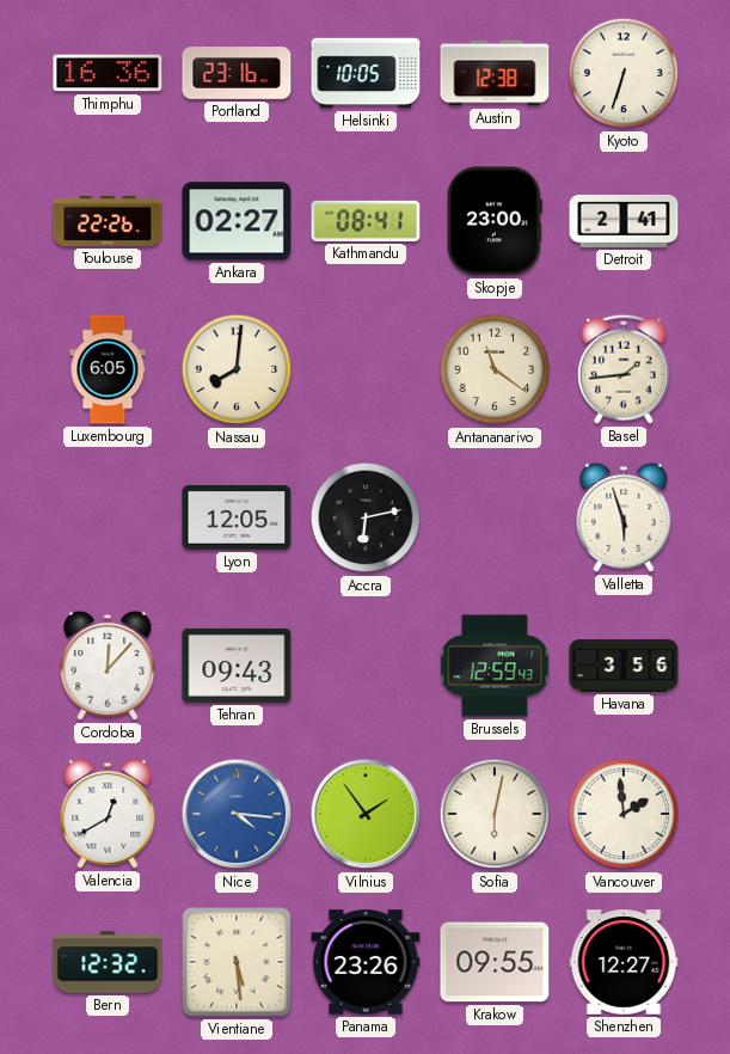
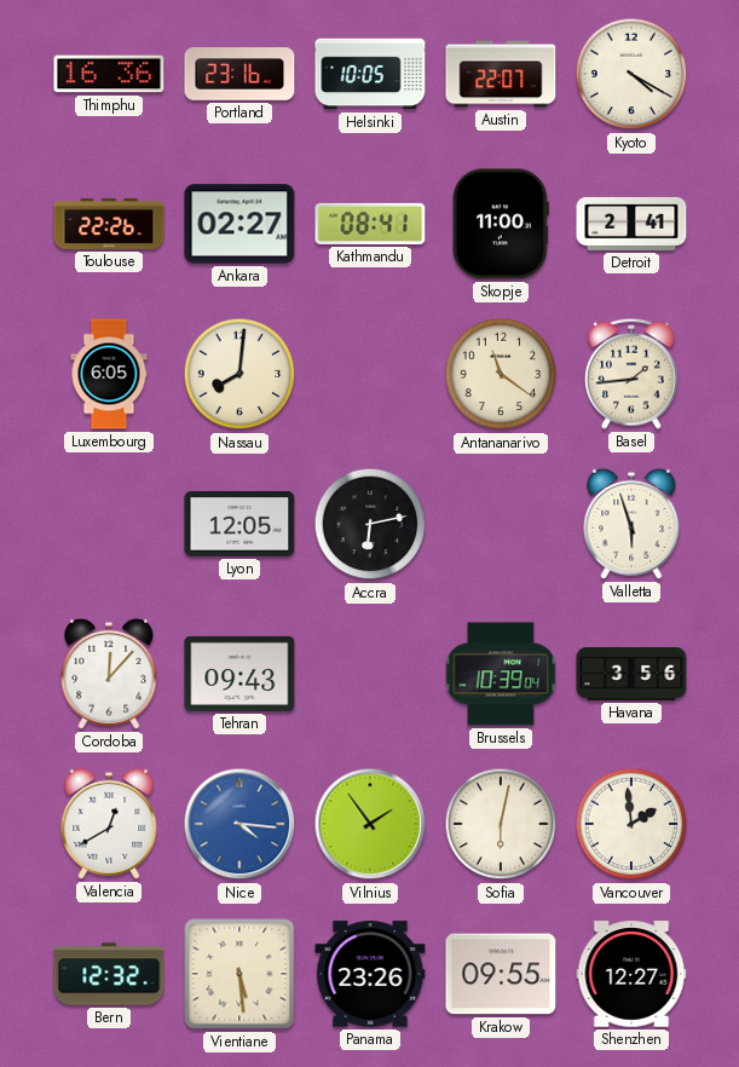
Austin: 12:38 -> 22:07
Kyoto: 6:33 -> 4:20
Skopje: 23:00 -> 11:00
Brussels: 12:59 -> 10:39
